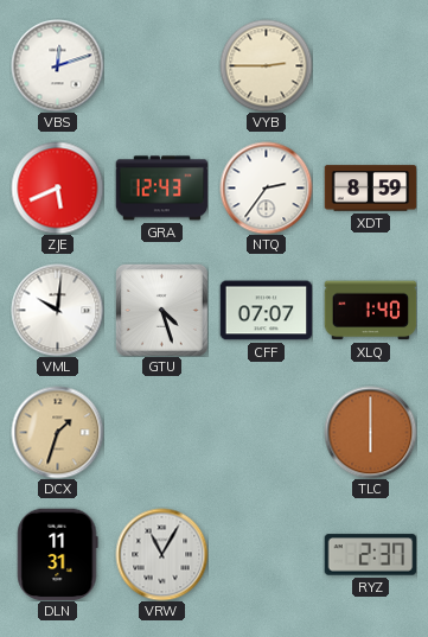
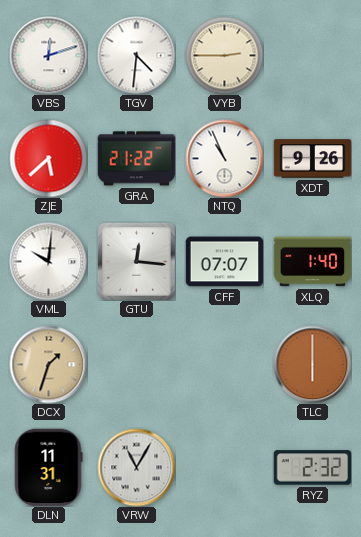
TGV: none -> 4:31
ZJE: 5:41 -> 5:38
GRA: 12:43 -> 21:22
NTQ: 2:36 -> 10:56
XDT: 8:59 -> 9:26
GTU: 4:27 -> 12:16
RYZ: 2:37 -> 2:32
